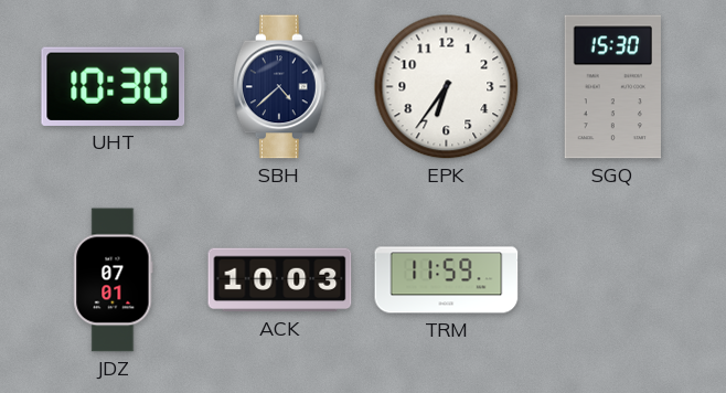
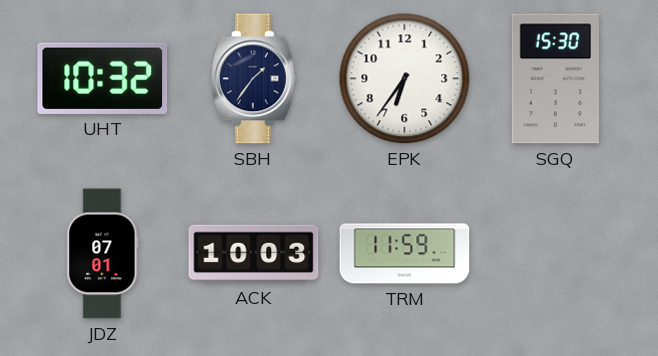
UHT: 10:30 -> 10:32
SBH: 4:38 -> 1:36
